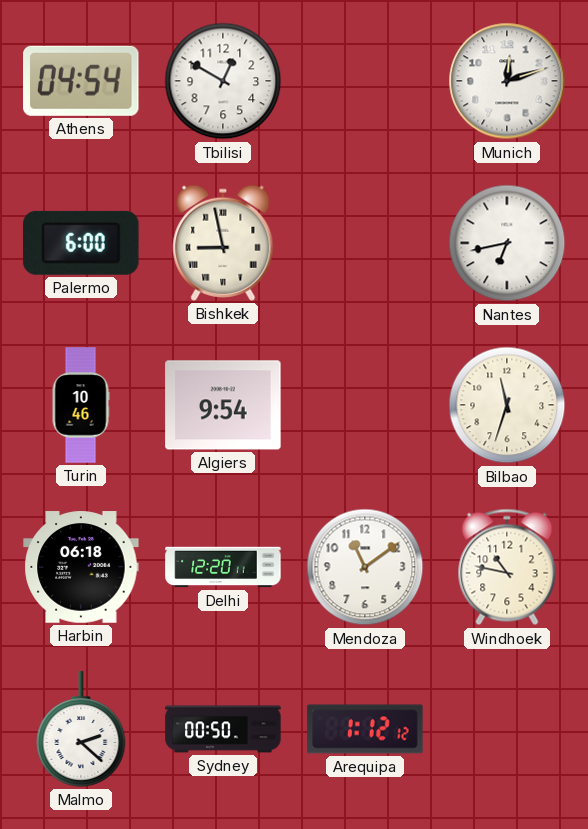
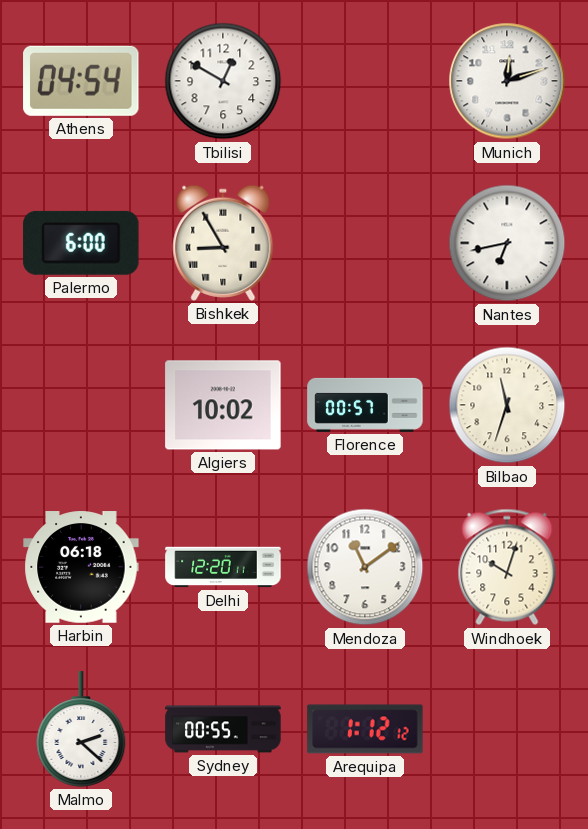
Bishkek: 8:58 -> 8:55
Turin: 10:46 -> none
Algiers: 9:54 -> 10:02
Florence: none -> 00:57
Windhoek: 10:47 -> 10:03
Sydney: 00:50 -> 00:55
